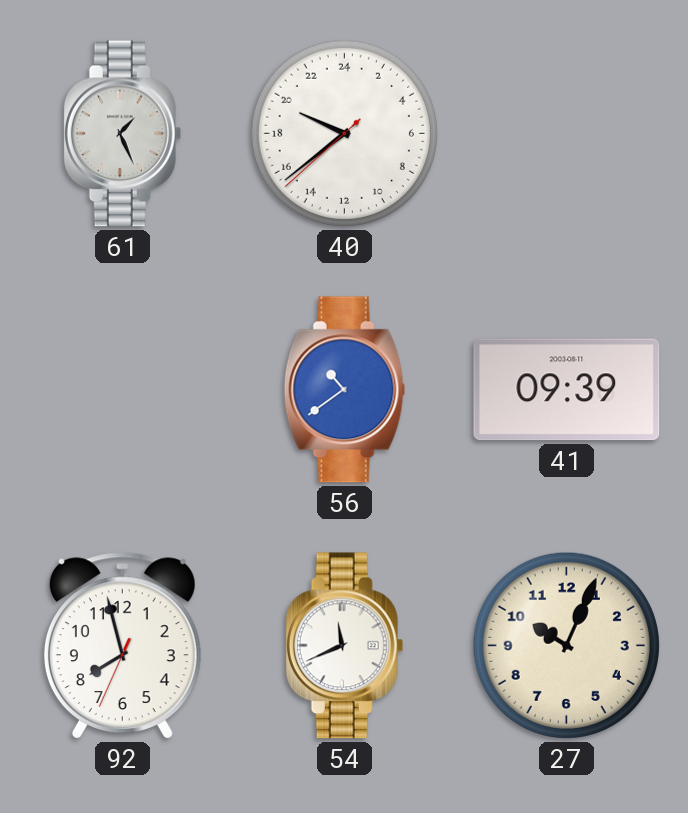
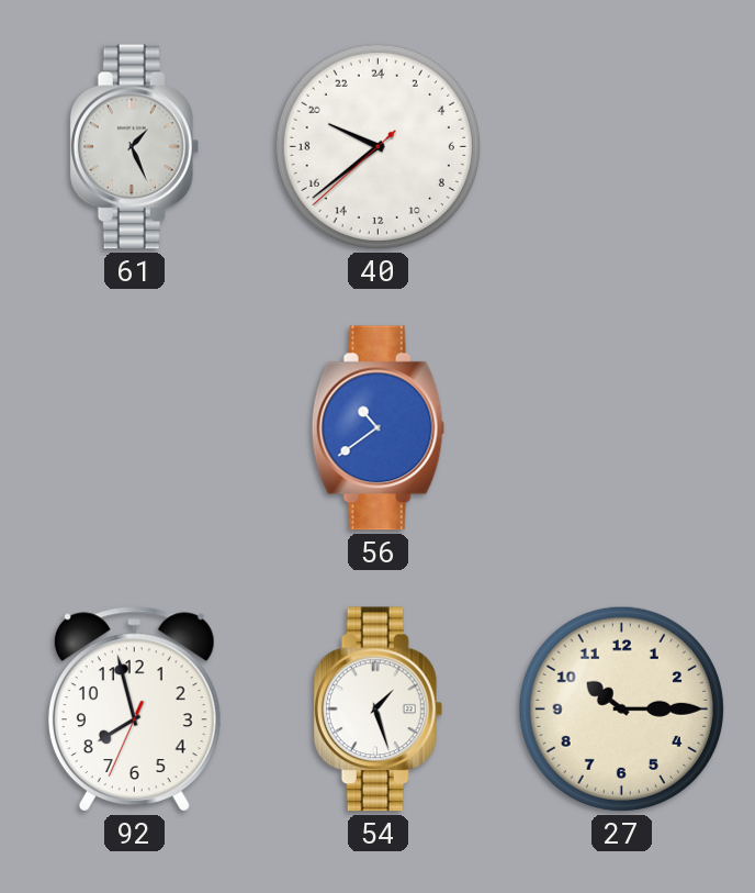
41: 09:39 -> none
54: 11:41 -> 1:27
27: 10:04 -> 10:15
